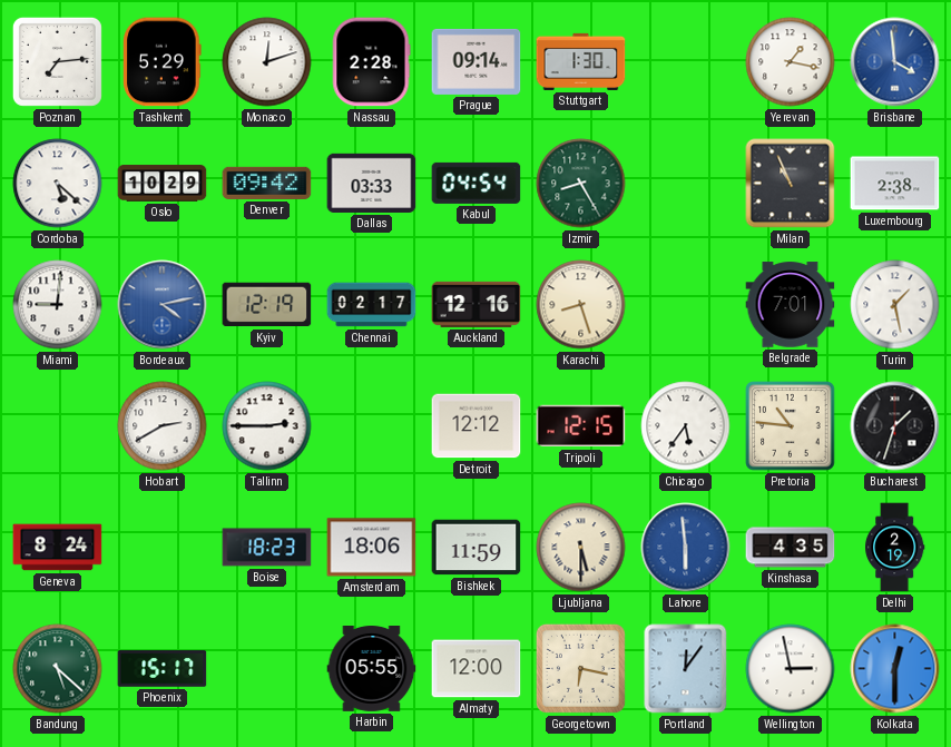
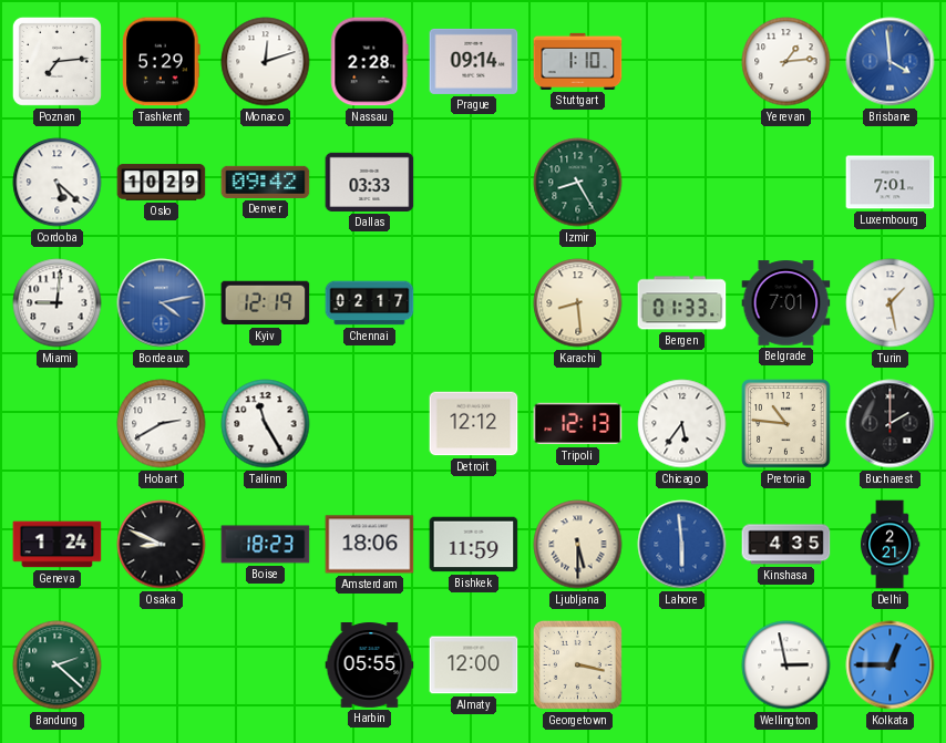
Stuttgart: 1:30 -> 1:10
Yerevan: 1:17 -> 1:14
Kabul: 04:54 -> none
Milan: 10:56 -> none
Luxembourg: 2:38 -> 7:01
Auckland: 12:16 -> none
Karachi: 8:27 -> 8:29
Bergen: none -> 01:33
Tallinn: 2:45 -> 11:25
Tripoli: 12:15 -> 12:13
Bucharest: 1:33 -> 2:00
Geneva: 8:24 -> 1:24
Osaka: none -> 8:49
Delhi: 2:19 -> 2:21
Bandung: 5:22 -> 2:22
Phoenix: 15:17 -> none
Georgetown: 6:17 -> 3:17
Portland: 12:06 -> none
Kolkata: 12:30 -> 12:45
